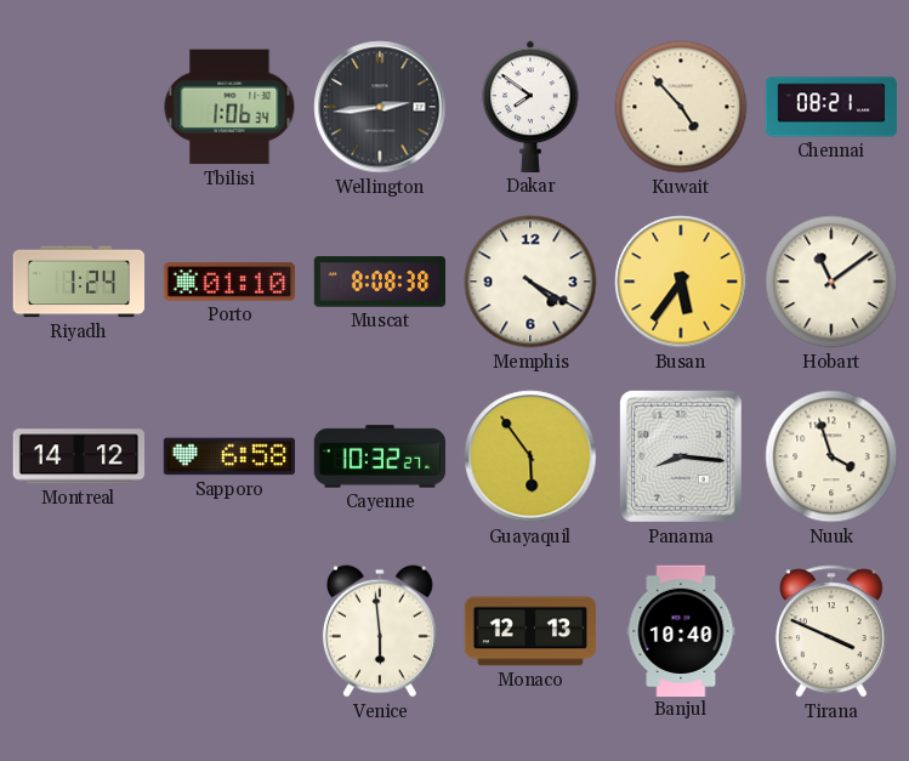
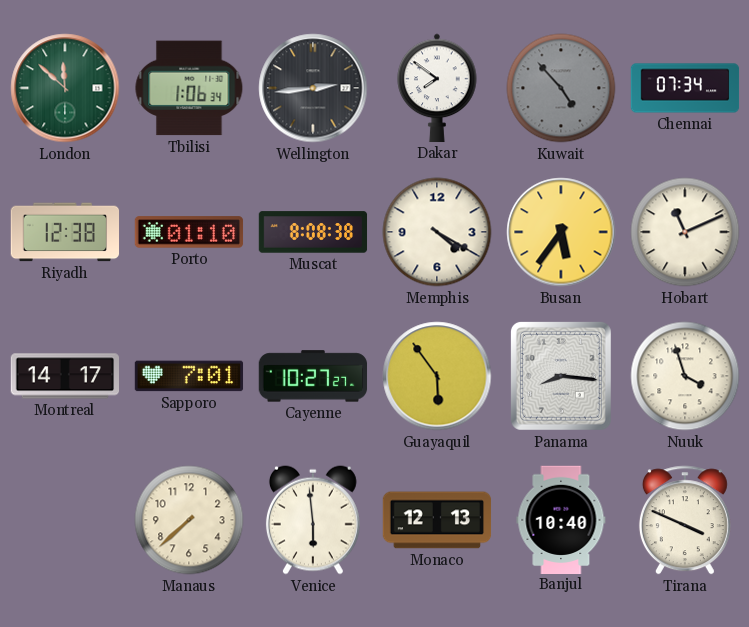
London: none -> 11:52
Kuwait dial: cream -> grey
Chennai: 08:21 -> 07:34
Riyadh: 1:24 -> 12:38
Hobart: 11:09 -> 11:11
Montreal: 14:12 -> 14:17
Sapporo: 6:58 -> 7:01
Cayenne: 10:32 -> 10:27
Manaus: none -> 7:38
